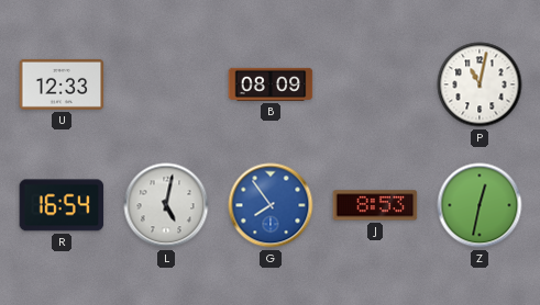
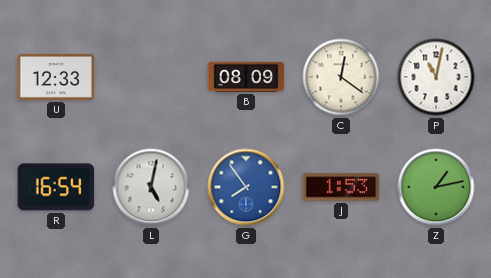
C: none -> 12:21
J: 8:53 -> 1:53
Z: 12:32 -> 1:13
